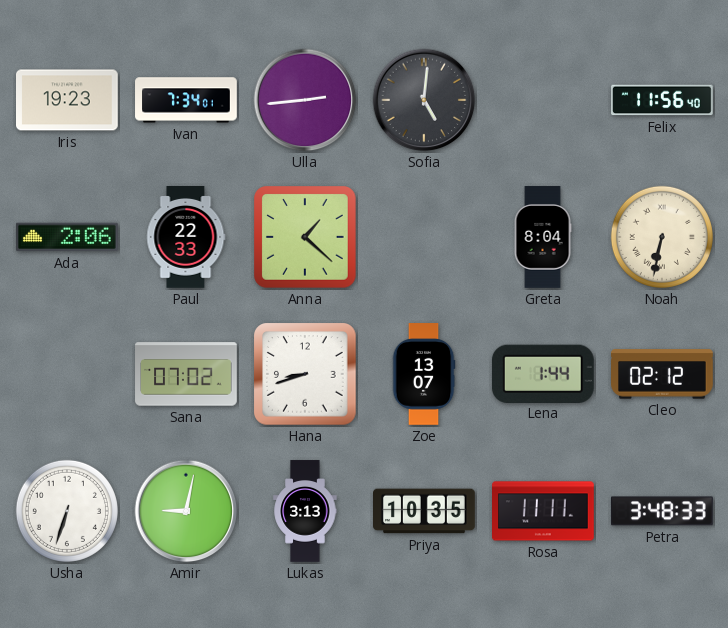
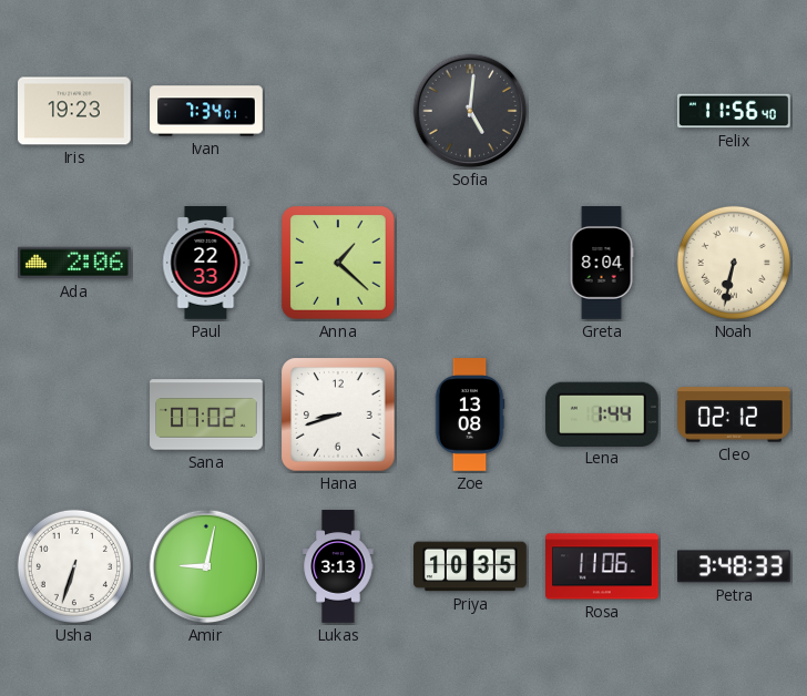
Ulla: 2:44 -> none
Zoe: 13:07 -> 13:08
Rosa: 11:11 -> 11:06
